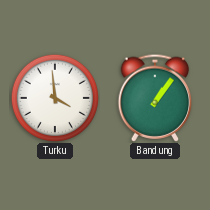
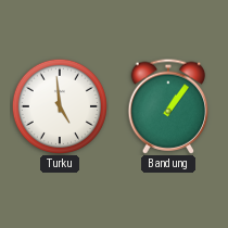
Turku: 3:59 -> 4:59
